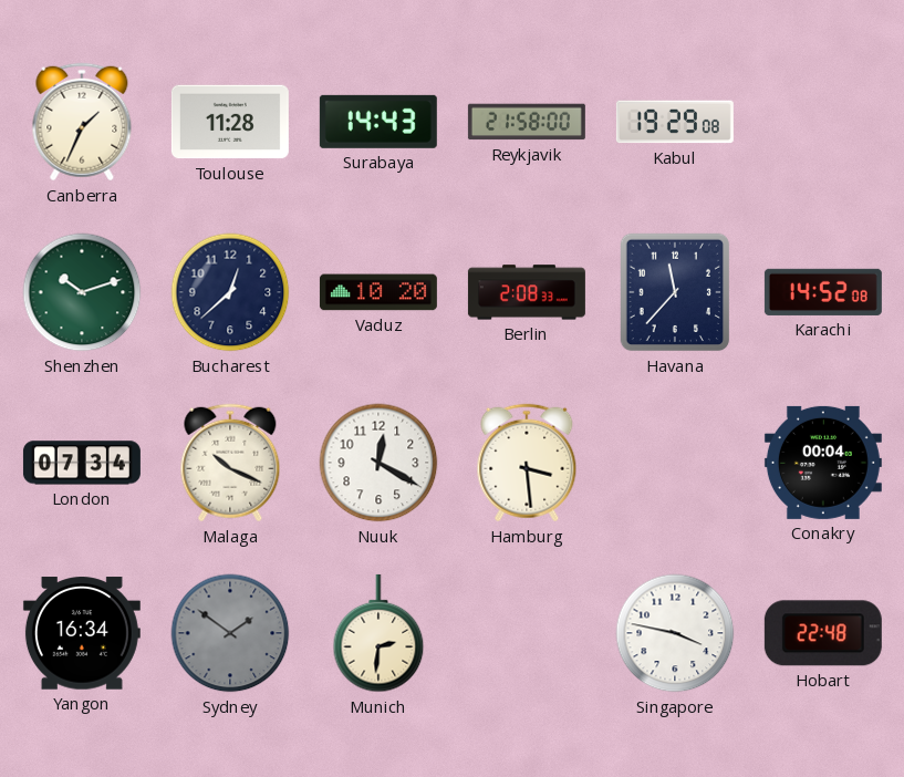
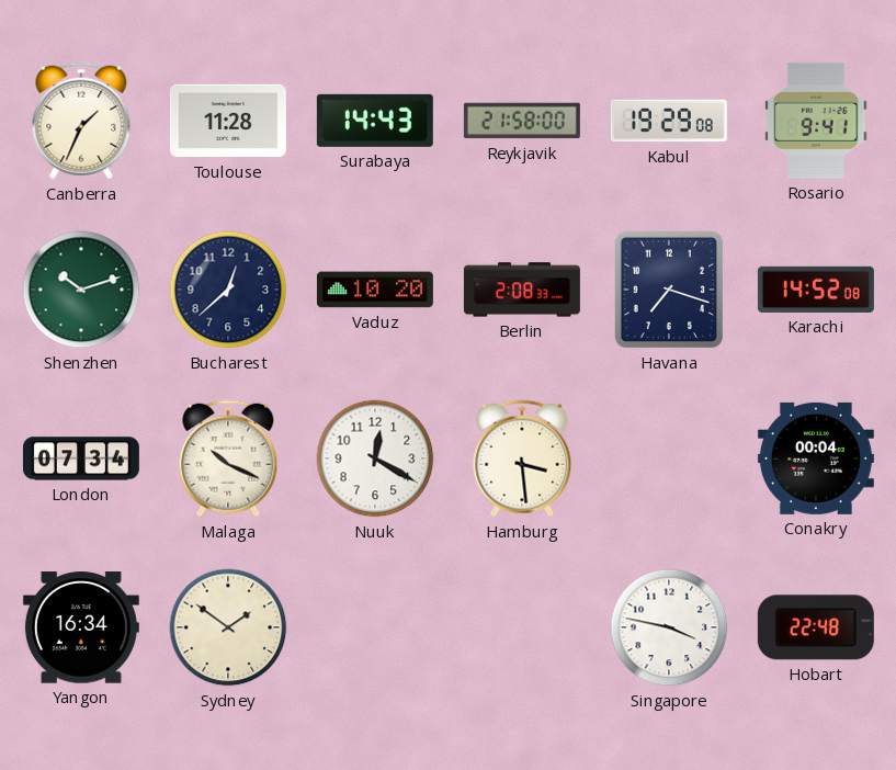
Rosario: none -> 9:41
Havana: 11:37 -> 7:18
Sydney dial: grey -> cream
Munich: 2:31 -> none
